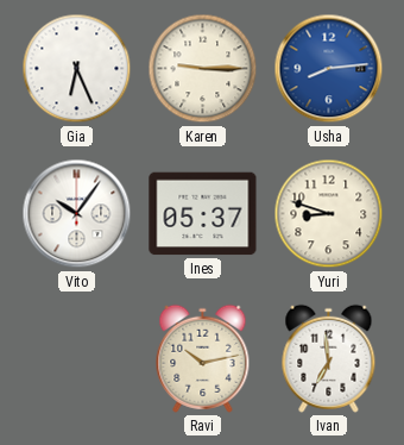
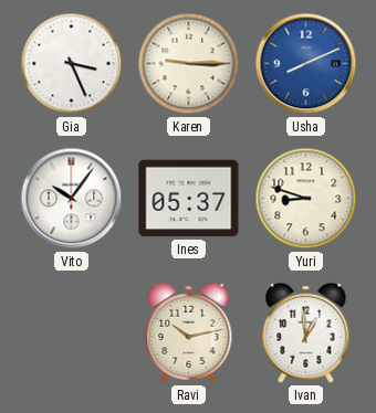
Gia: 6:26 -> 3:26
Usha: 8:14 -> 8:11
Ivan: 6:59 -> 12:59
